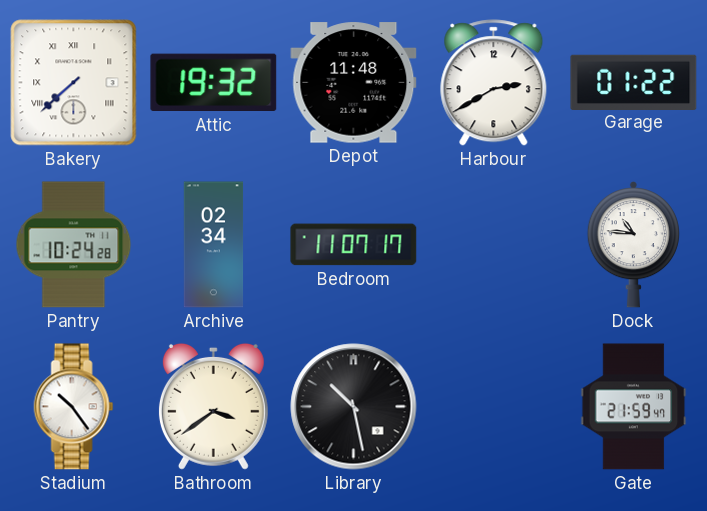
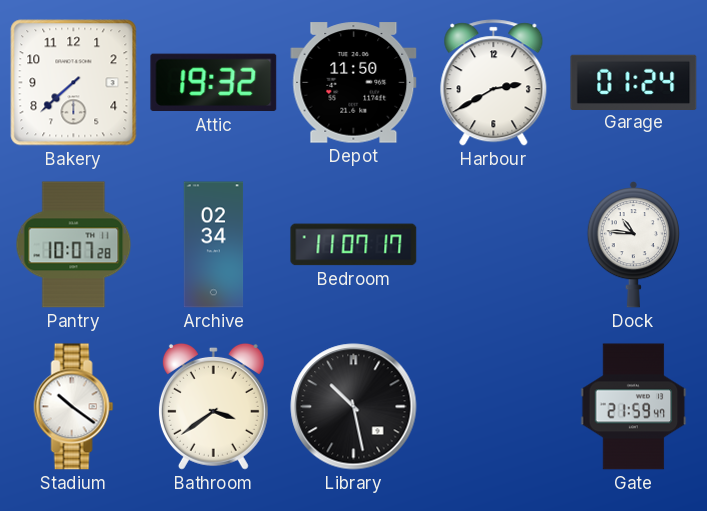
Bakery numerals: Roman -> Arabic
Depot: 11:48 -> 11:50
Garage: 01:22 -> 01:24
Pantry: 10:24 -> 10:07
Stadium: 10:24 -> 10:21
